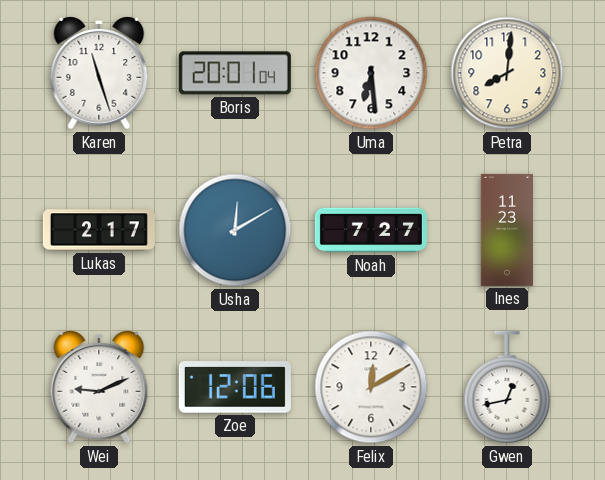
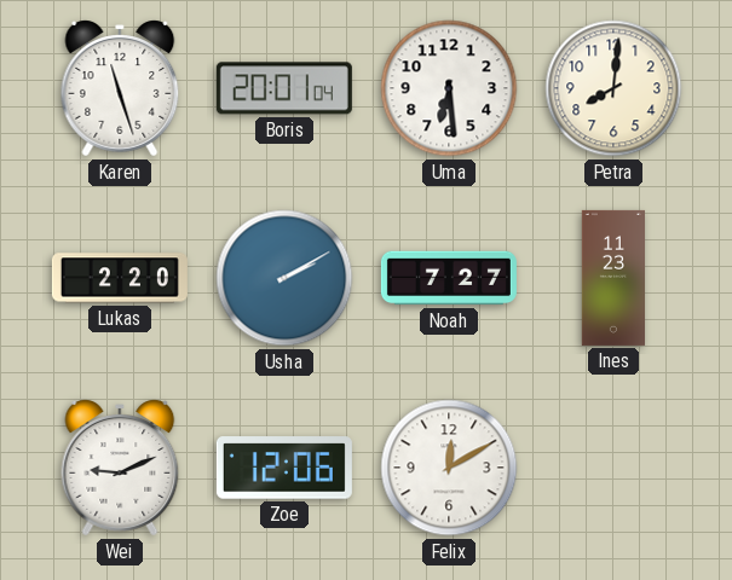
Lukas: 2:17 -> 2:20
Usha: 12:10 -> 2:10
Gwen: 12:43 -> none
